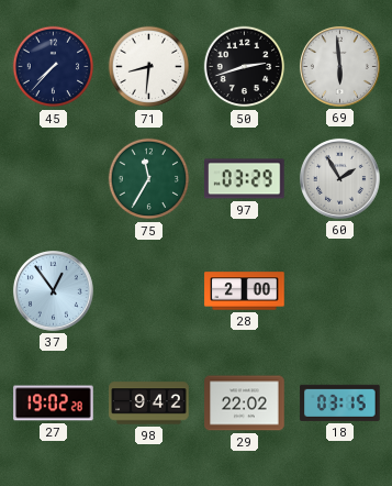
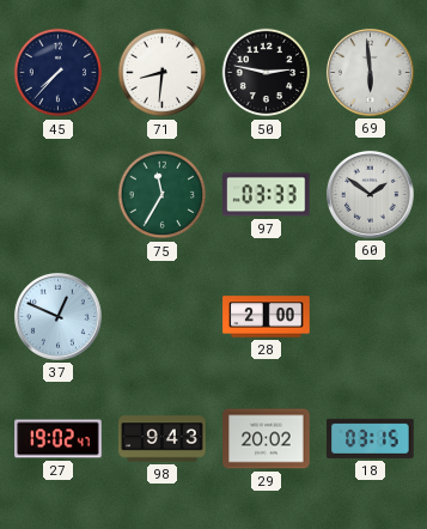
50: 2:42 -> 2:47
97: 03:29 -> 03:33
60: 1:55 -> 1:51
37: 12:54 -> 12:49
27: 19:02:28 -> 19:02:47
98: 9:42 -> 9:43
29: 22:02 -> 20:02
